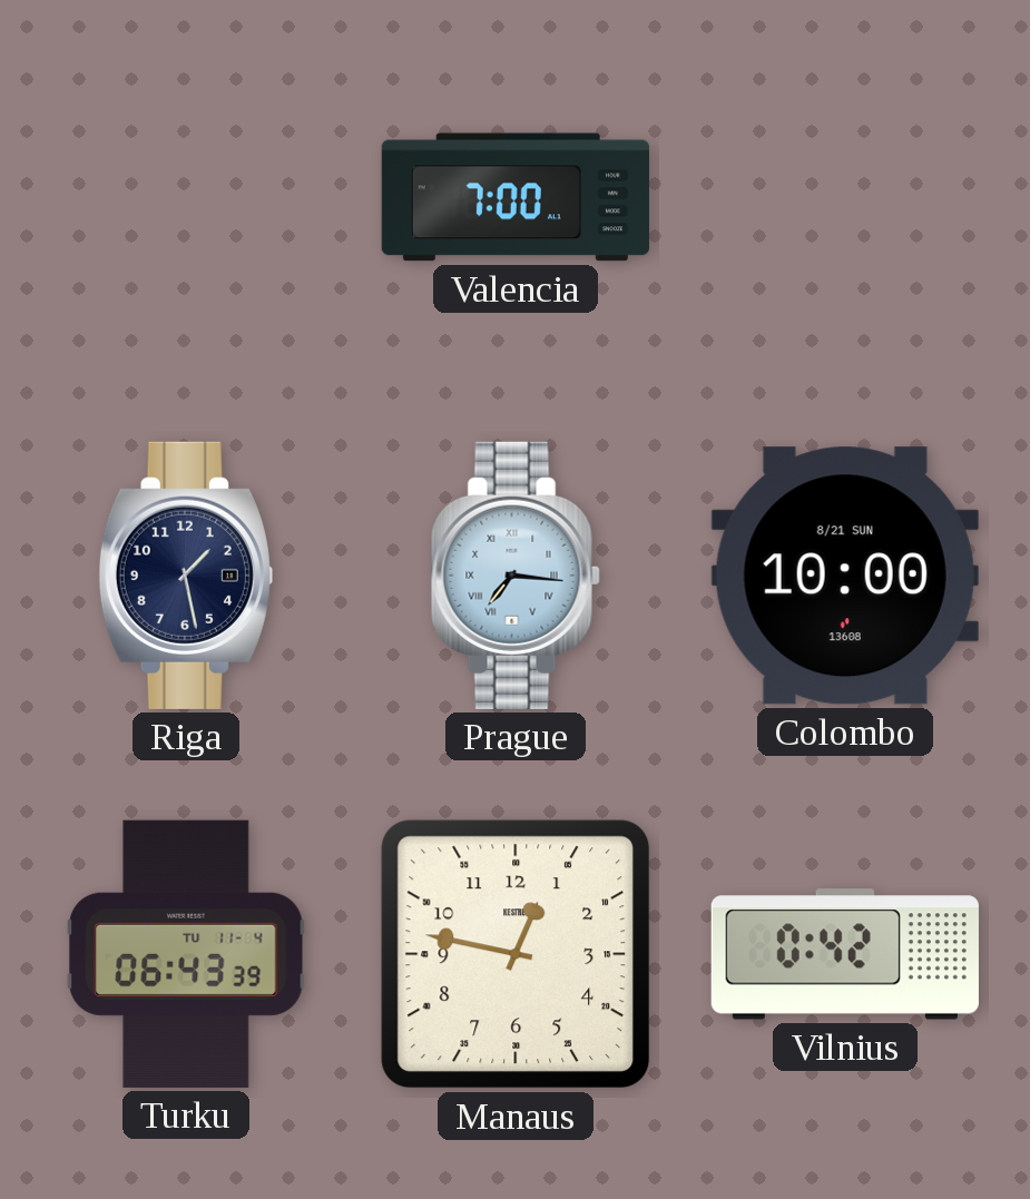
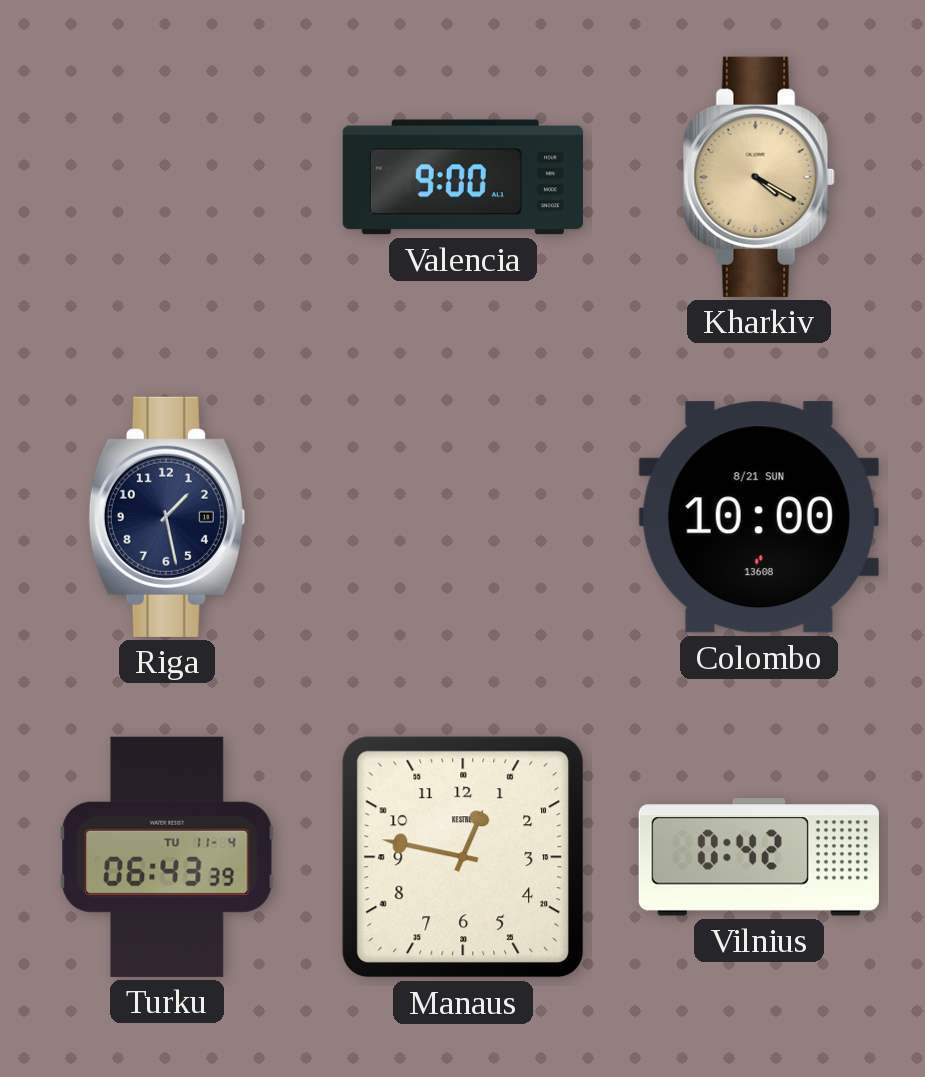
Valencia: 7:00 -> 9:00
Kharkiv: none -> 4:20
Prague: 7:16 -> none
